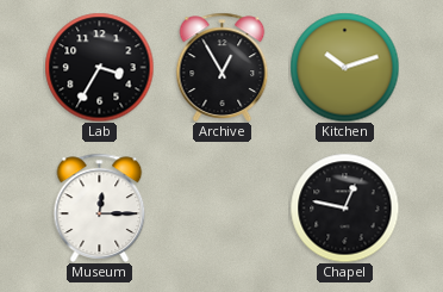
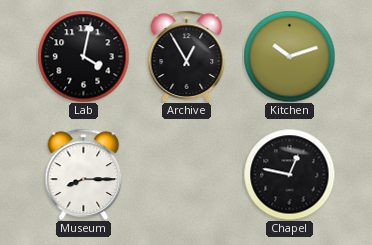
Lab: 3:35 -> 4:02
Museum: 12:15 -> 8:15
